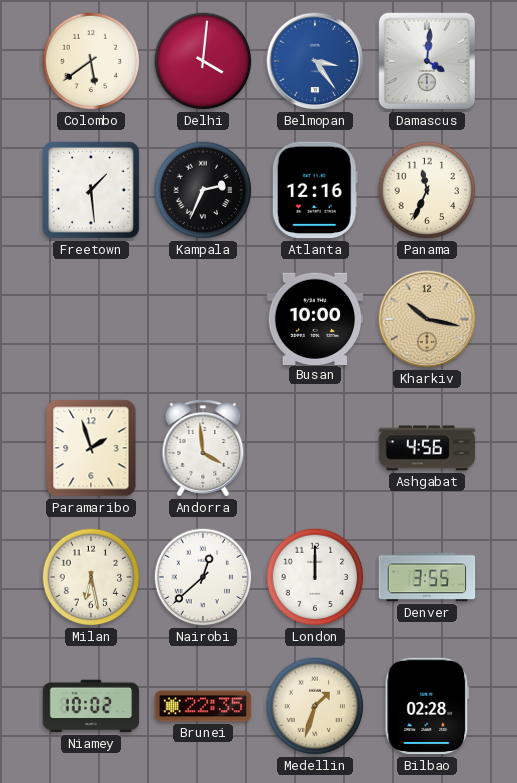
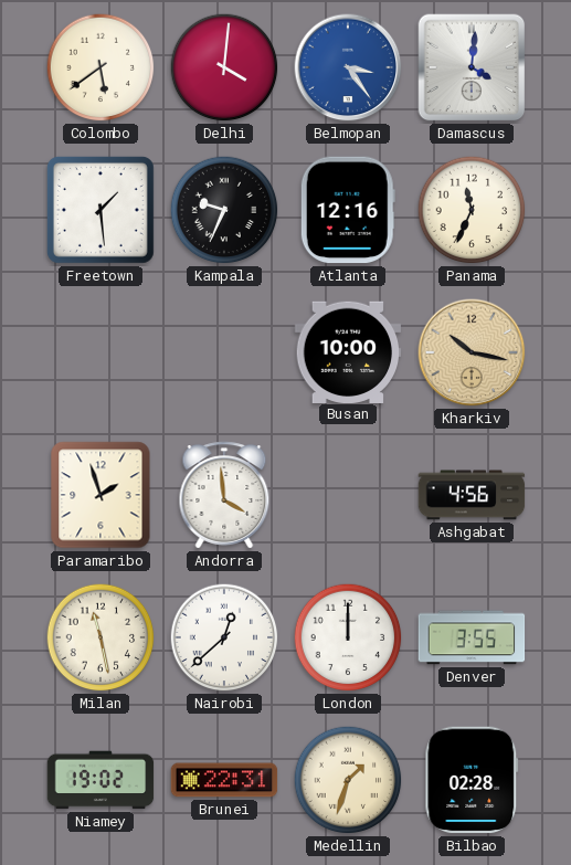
Kampala: 2:34 -> 9:34
Milan: 6:28 -> 11:28
Niamey: 10:02 -> 19:02
Brunei: 22:35 -> 22:31
